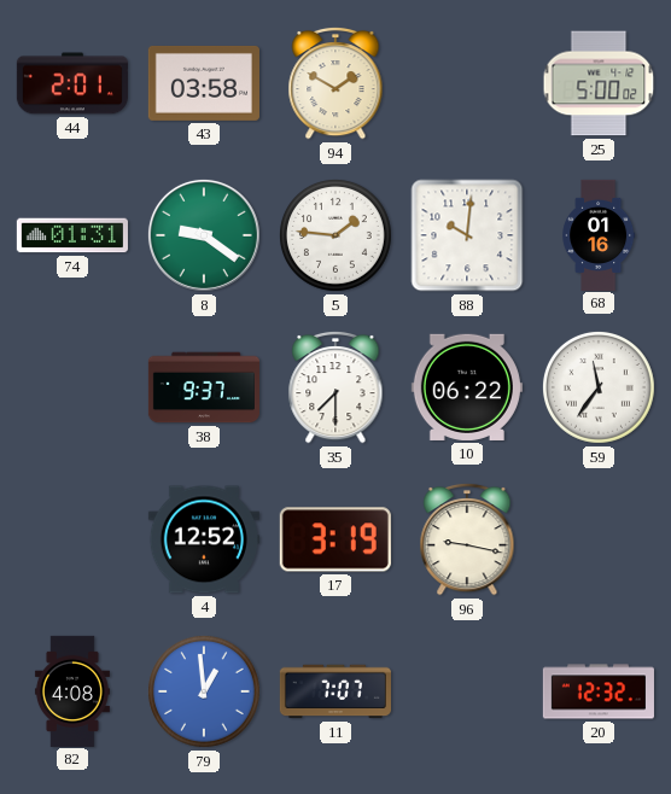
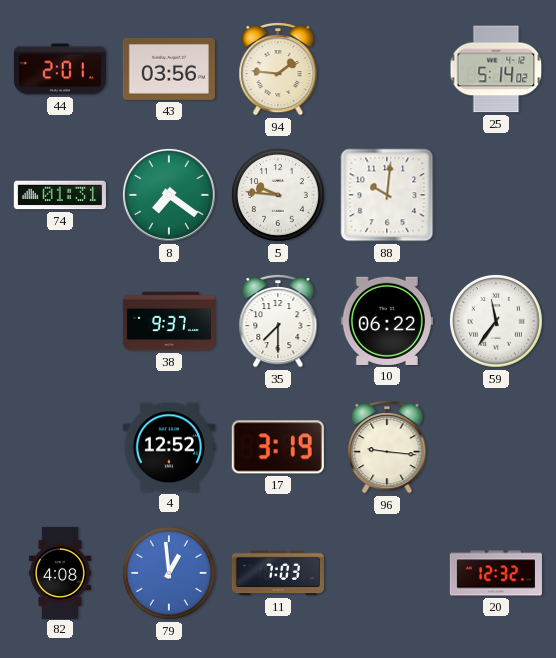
43: 03:58 -> 03:56
94: 1:50 -> 1:46
25: 5:00 -> 5:14
8: 9:21 -> 7:21
5: 1:46 -> 9:46
68: 01:16 -> none
96: 9:17 -> 9:16
11: 7:07 -> 7:03
